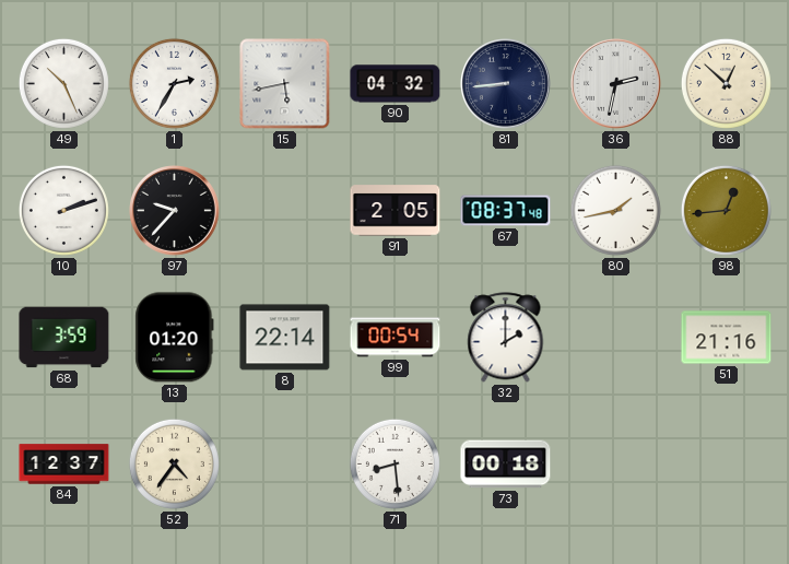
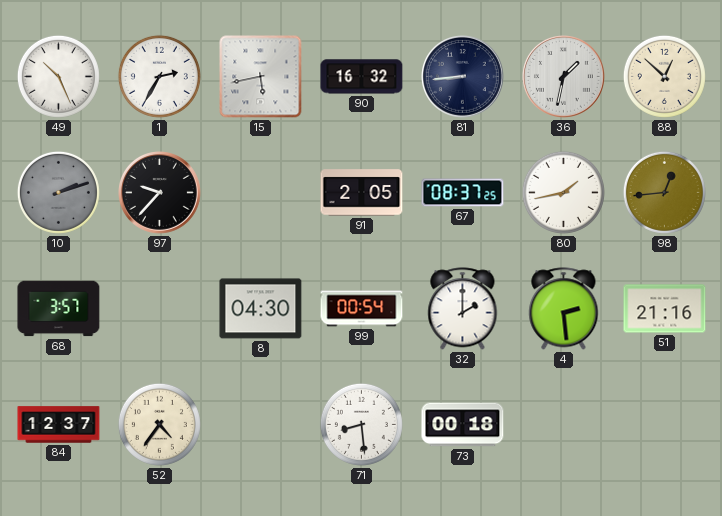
90: 04:32 -> 16:32
36: 2:32 -> 1:32
10 dial: white -> grey
67: 08:37:48 -> 08:37:25
68: 3:59 -> 3:57
13: 01:20 -> none
8: 22:14 -> 04:30
4: none -> 2:29
